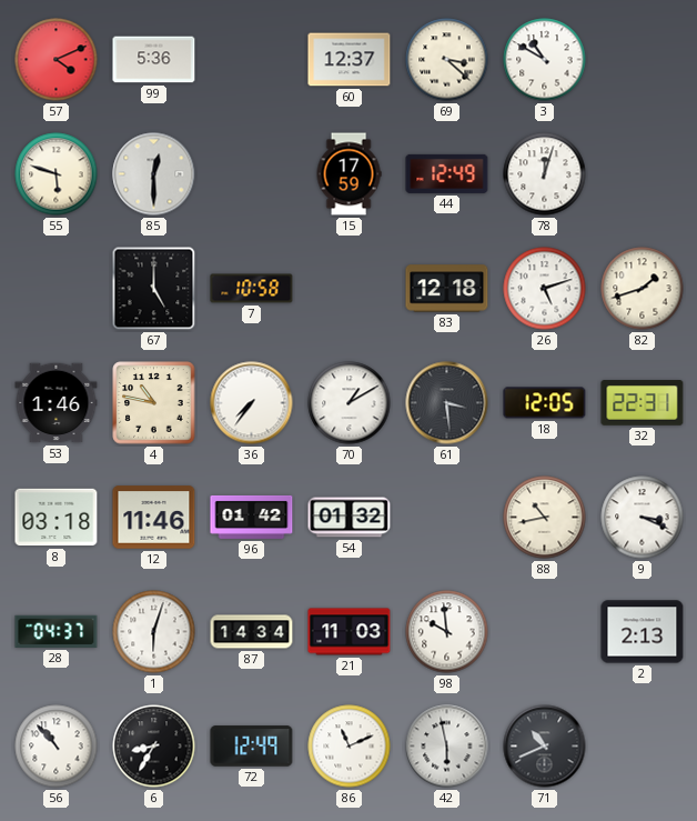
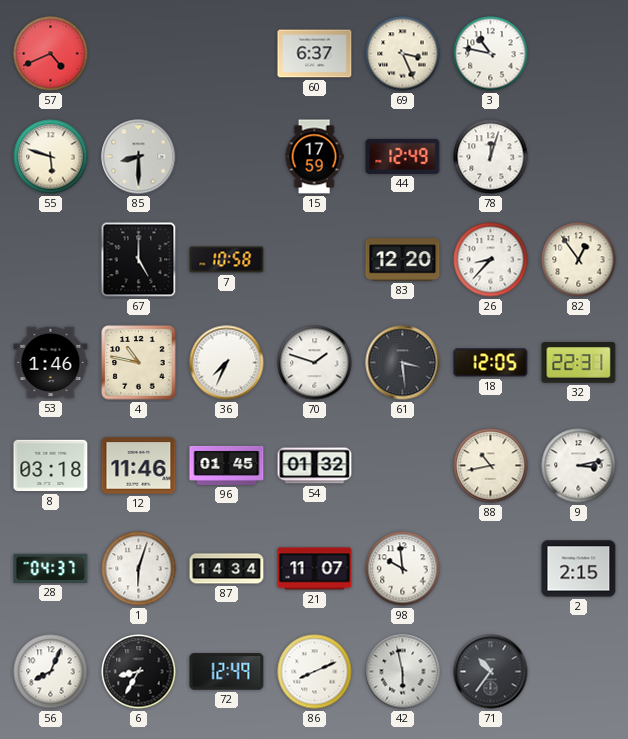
57: 4:11 -> 4:41
99: 5:36 -> none
60: 12:37 -> 6:37
69: 3:22 -> 3:26
3: 10:50 -> 10:47
85: 12:30 -> 8:30
83: 12:18 -> 12:20
26: 5:12 -> 8:37
82: 1:42 -> 12:54
36: 7:36 -> 7:34
70: 1:10 -> 1:48
96: 01:42 -> 01:45
9: 3:19 -> 3:13
21: 11:03 -> 11:07
2: 2:13 -> 2:15
56: 10:53 -> 8:04
86: 11:11 -> 8:11
71: 10:41 -> 10:36
